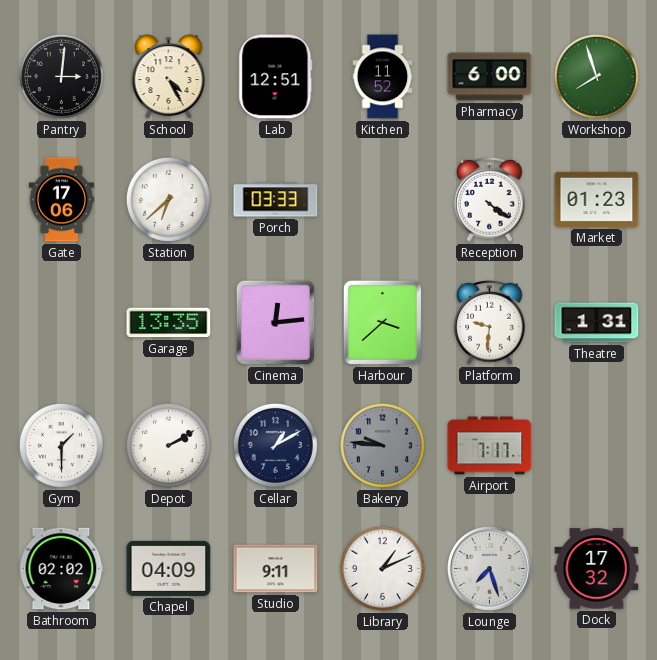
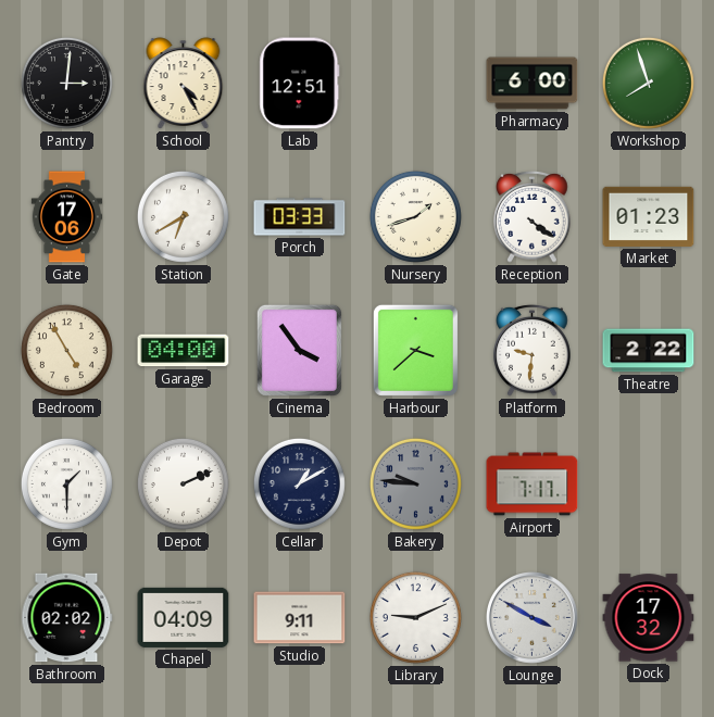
Kitchen: 11:52 -> none
Station: 6:38 -> 6:40
Nursery: none -> 1:42
Bedroom: none -> 4:55
Garage: 13:35 -> 04:00
Cinema: 12:14 -> 3:54
Theatre: 1:31 -> 2:22
Depot: 2:10 -> 2:11
Library: 1:11 -> 9:11
Lounge: 7:27 -> 3:50
